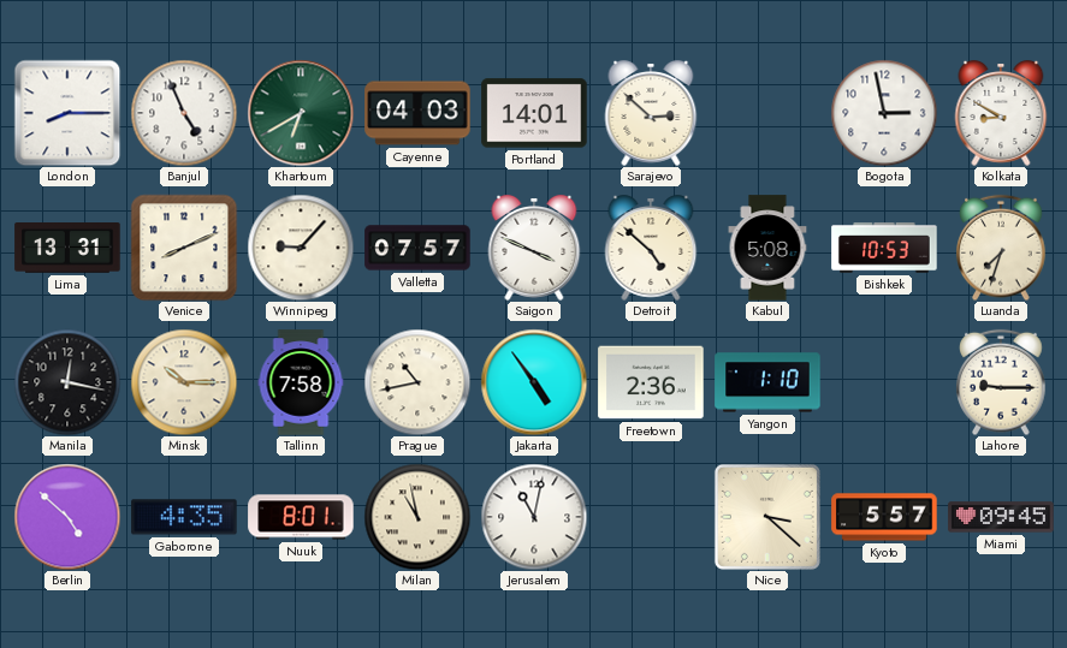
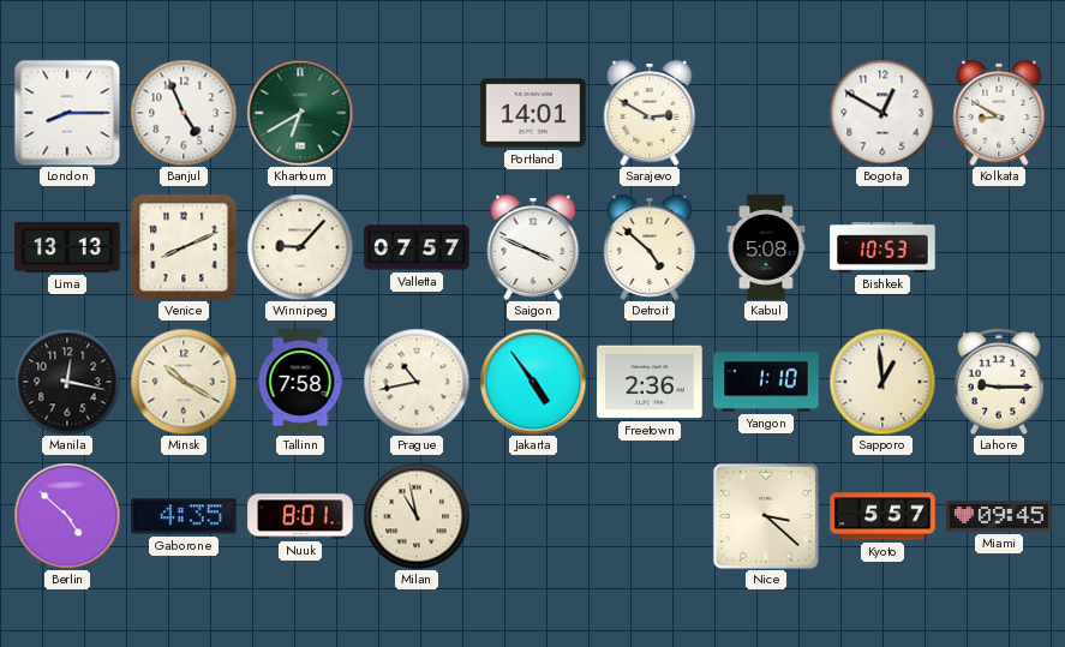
Cayenne: 04:03 -> none
Sarajevo: 2:52 -> 2:50
Bogota: 2:58 -> 12:50
Lima: 13:31 -> 13:13
Luanda: 7:33 -> none
Minsk: 10:15 -> 10:20
Sapporo: none -> 12:59
Jerusalem: 11:02 -> none
